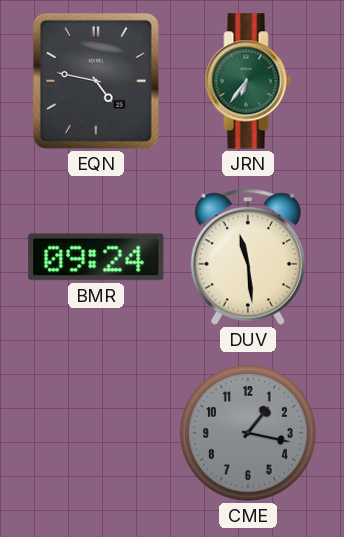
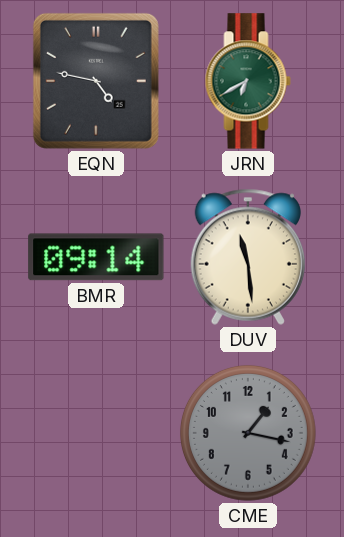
JRN: 6:36 -> 6:40
BMR: 09:24 -> 09:14
